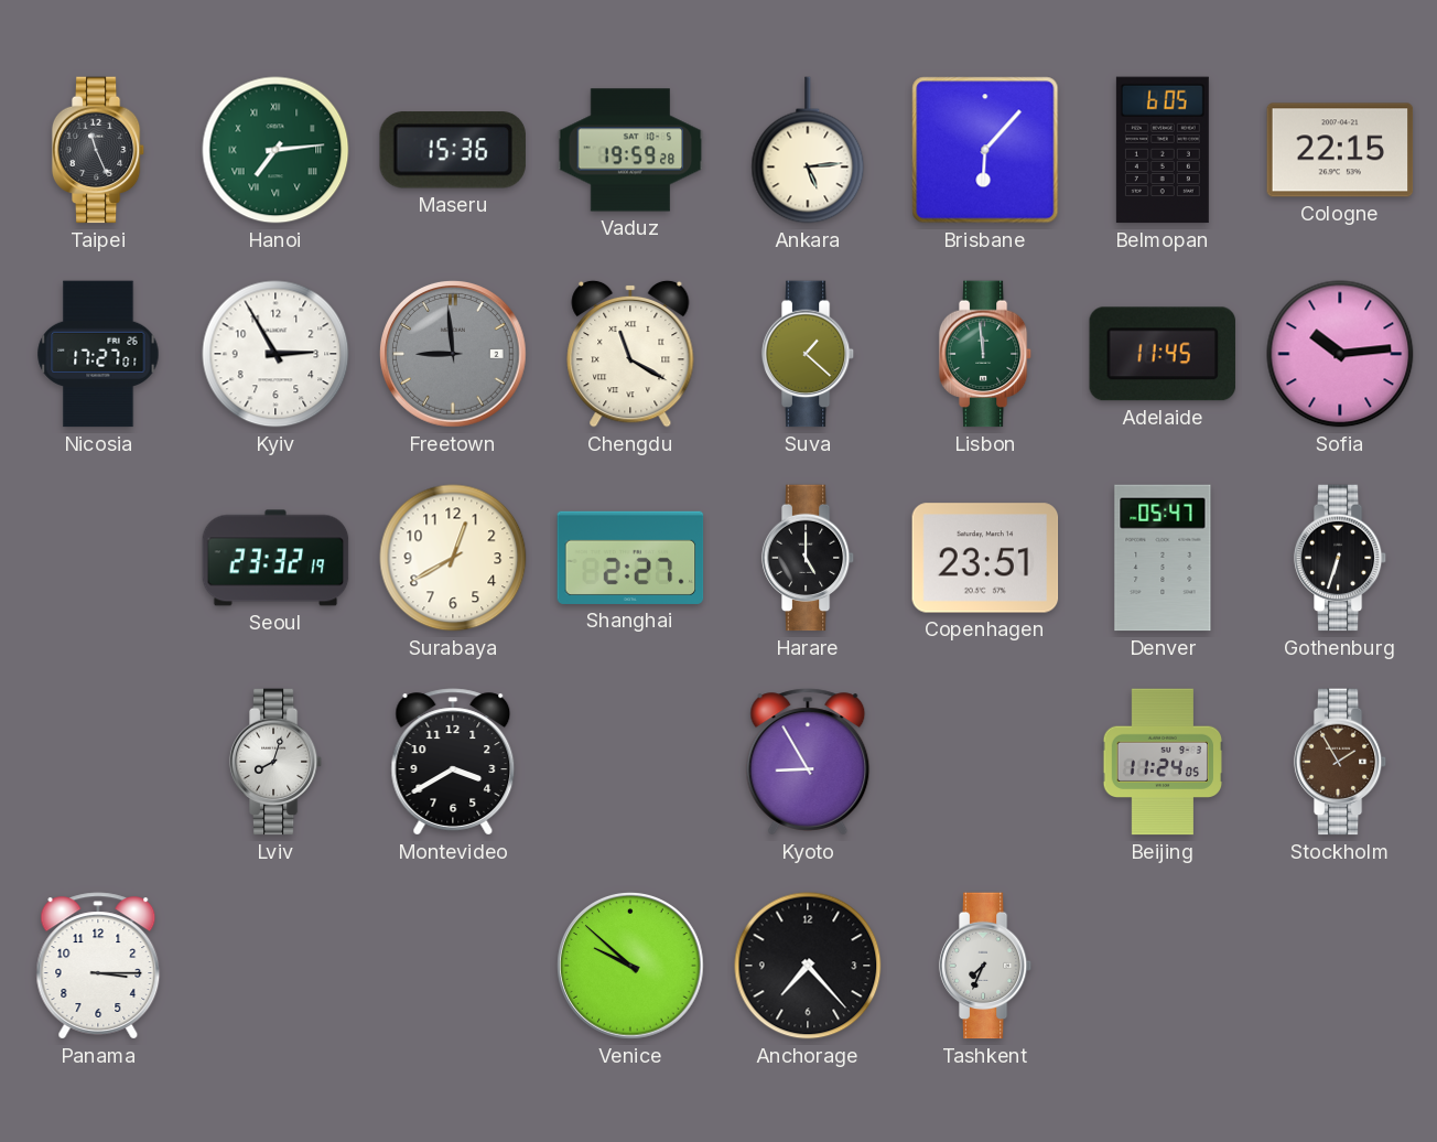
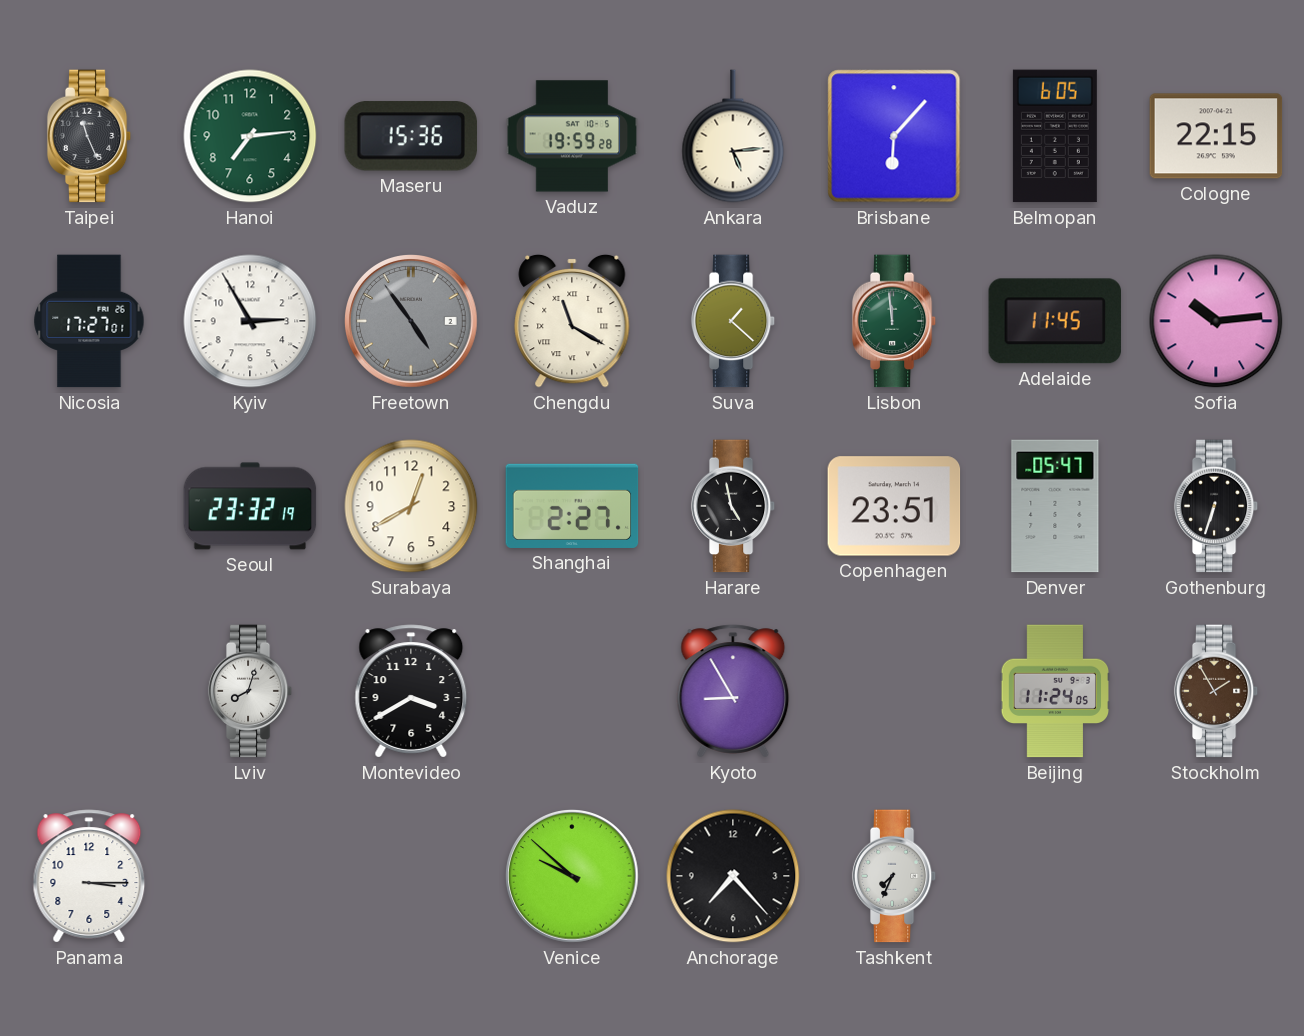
Hanoi numerals: Roman -> Arabic
Freetown: 8:59 -> 4:54
Harare: 5:00 -> 4:58
